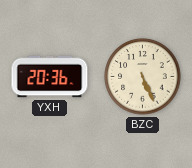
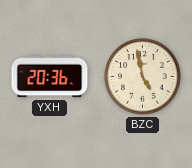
BZC: 5:26 -> 4:58
